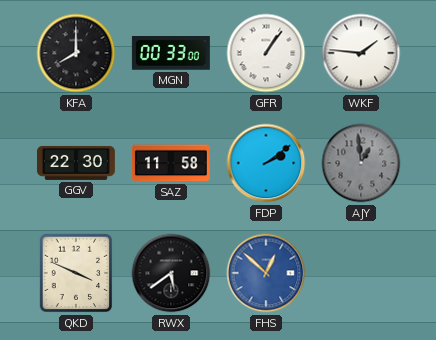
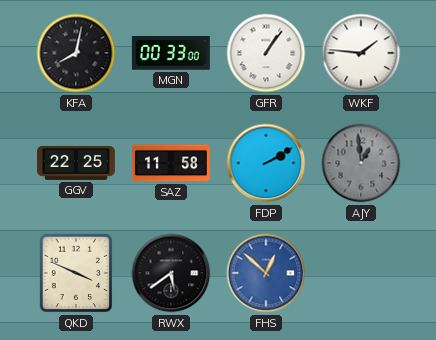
KFA: 8:00 -> 8:02
GGV: 22:30 -> 22:25
FDP: 2:09 -> 2:10
